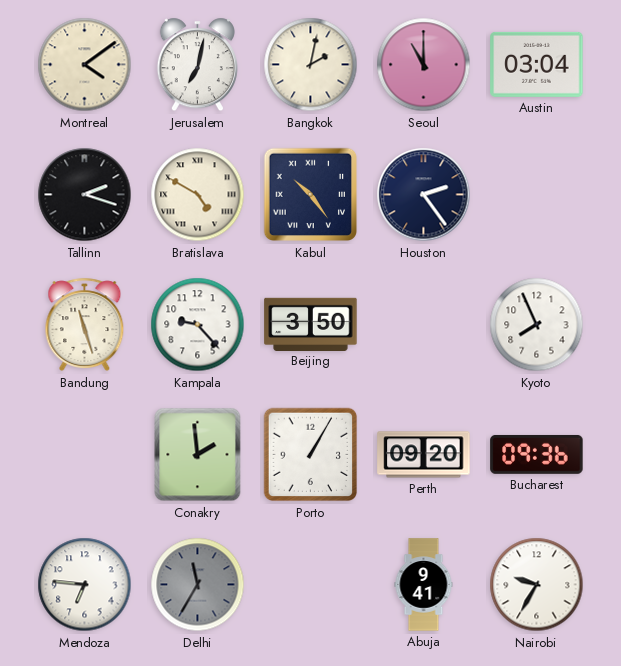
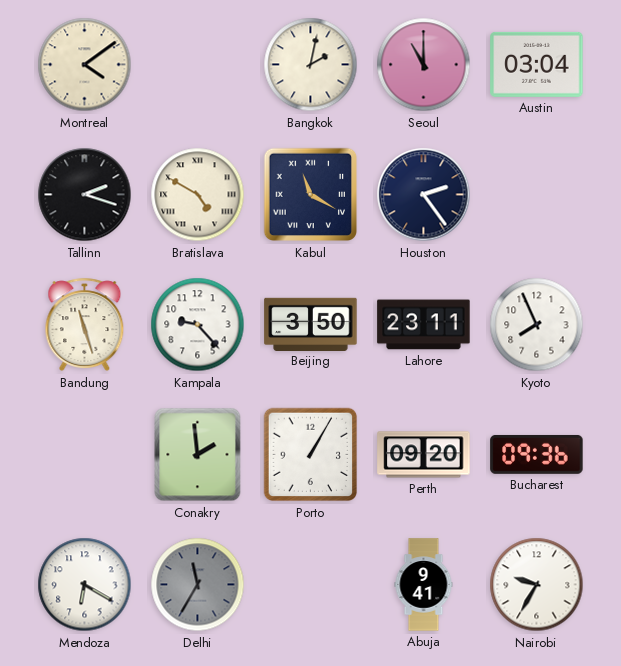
Jerusalem: 7:02 -> none
Kabul: 10:24 -> 11:20
Lahore: none -> 23:11
Mendoza: 6:46 -> 6:20
